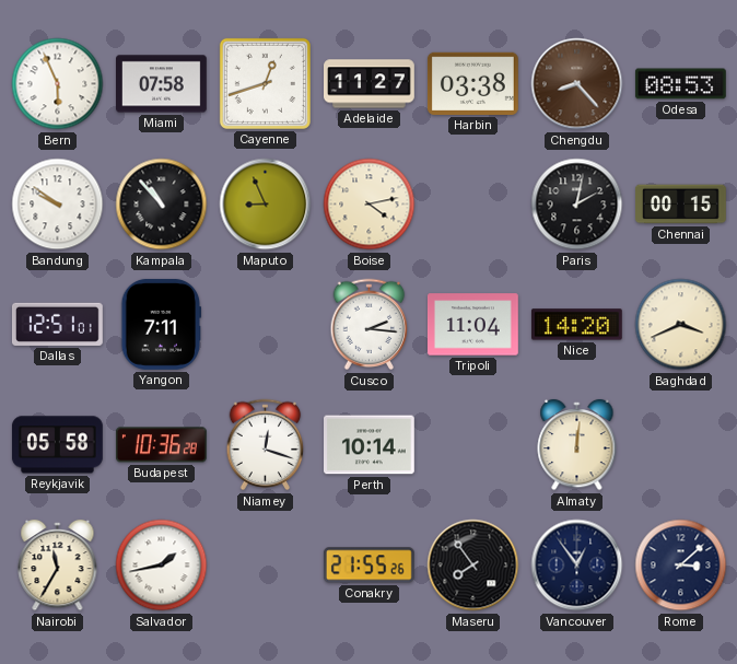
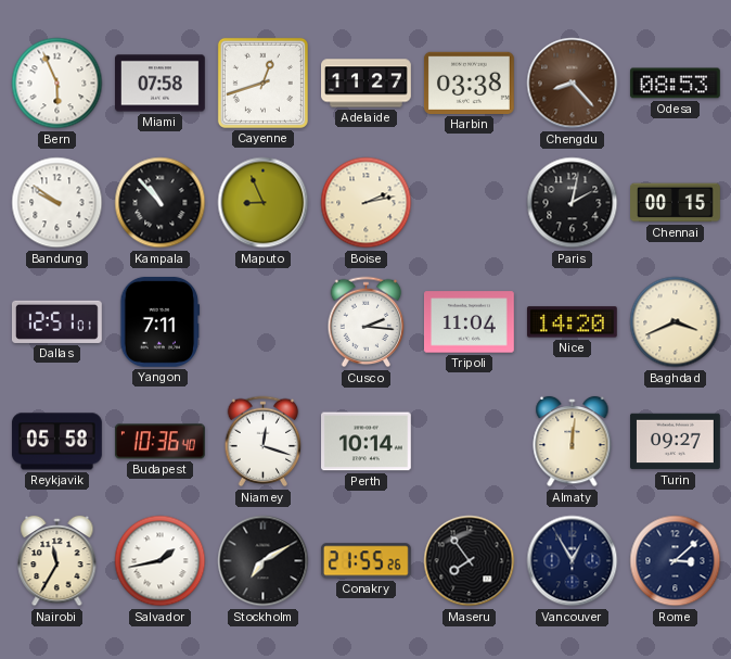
Boise: 4:13 -> 2:13
Budapest: 10:36:28 -> 10:36:40
Turin: none -> 09:27
Stockholm: none -> 7:10
Vancouver: 12:54 -> 12:55
